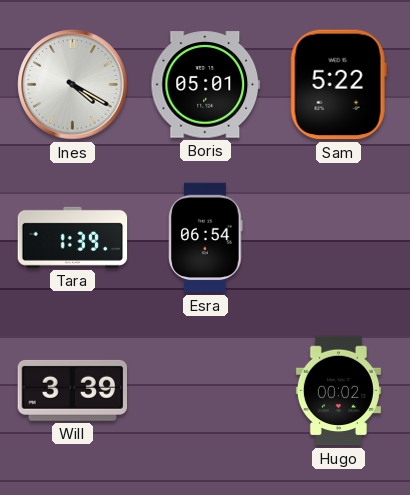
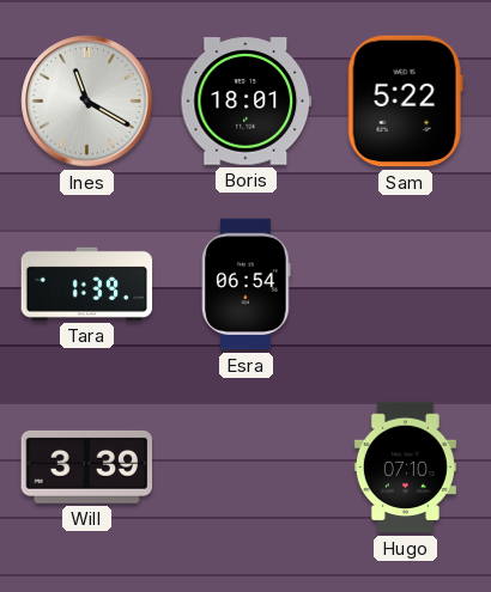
Ines: 4:20 -> 11:20
Boris: 05:01 -> 18:01
Hugo: 00:02 -> 07:10
